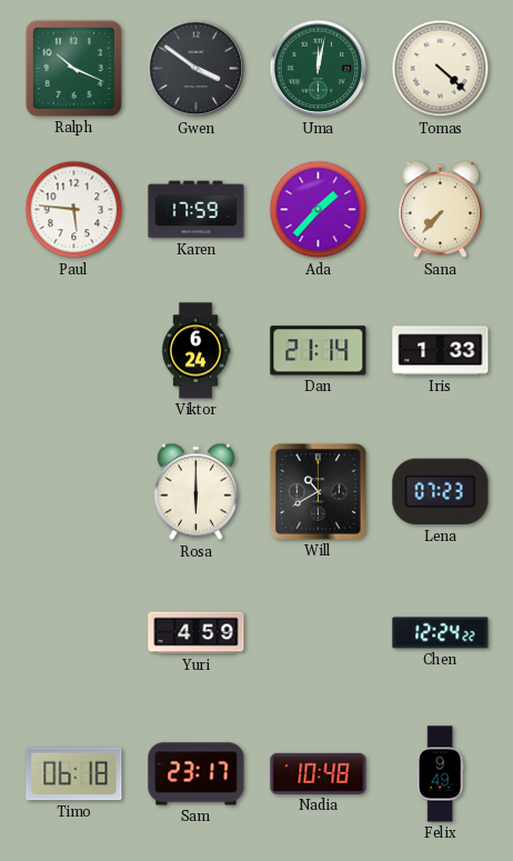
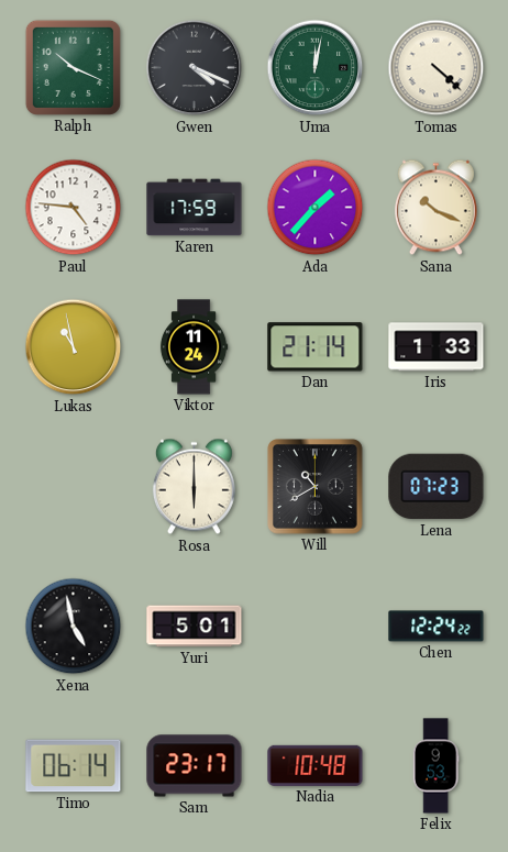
Gwen: 3:51 -> 4:19
Paul: 5:46 -> 4:46
Sana: 7:37 -> 10:19
Lukas: none -> 10:58
Viktor: 6:24 -> 11:24
Xena: none -> 4:58
Yuri: 4:59 -> 5:01
Timo: 06:18 -> 06:14
Felix: 9:49 -> 9:53
